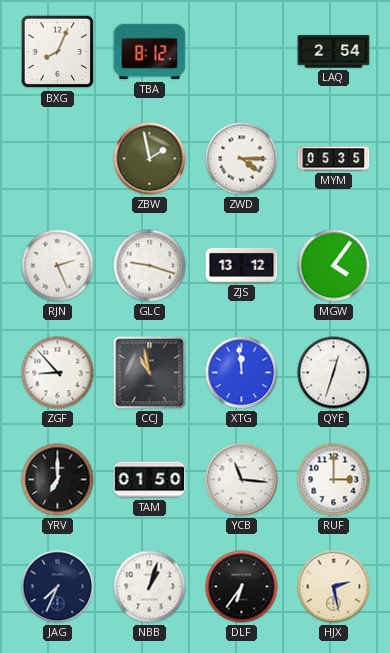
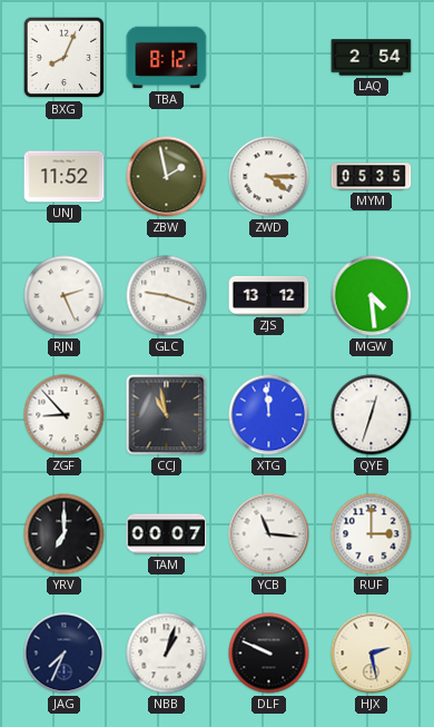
UNJ: none -> 11:52
MGW: 4:06 -> 4:29
TAM: 01:50 -> 00:07
DLF: 6:36 -> 9:49
